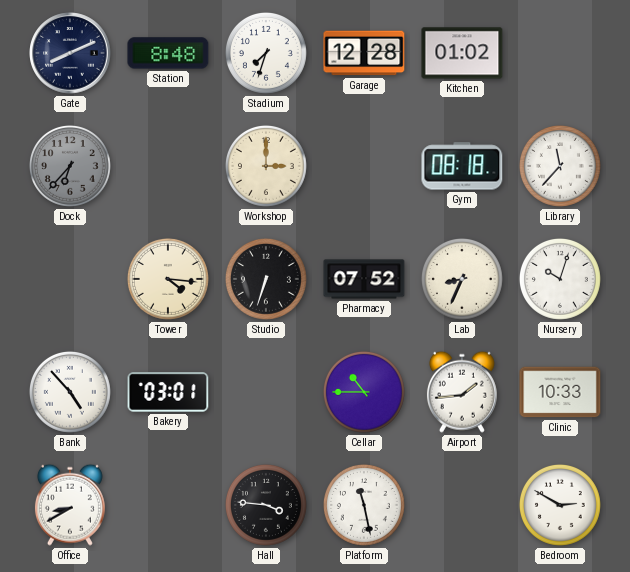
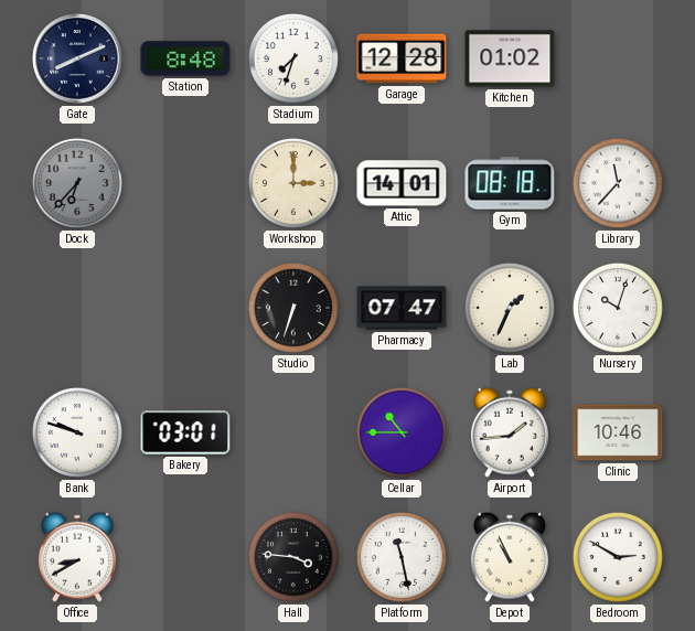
Attic: none -> 14:01
Tower: 4:16 -> none
Pharmacy: 07:52 -> 07:47
Lab: 8:34 -> 1:34
Bank: 4:53 -> 9:48
Clinic: 10:33 -> 10:46
Depot: none -> 10:56
